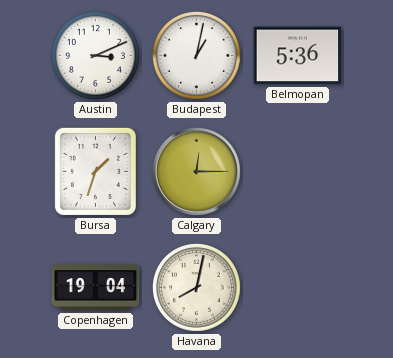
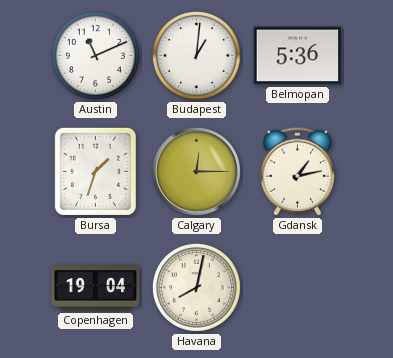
Austin: 3:11 -> 11:11
Budapest: 1:02 -> 1:01
Gdansk: none -> 1:13
